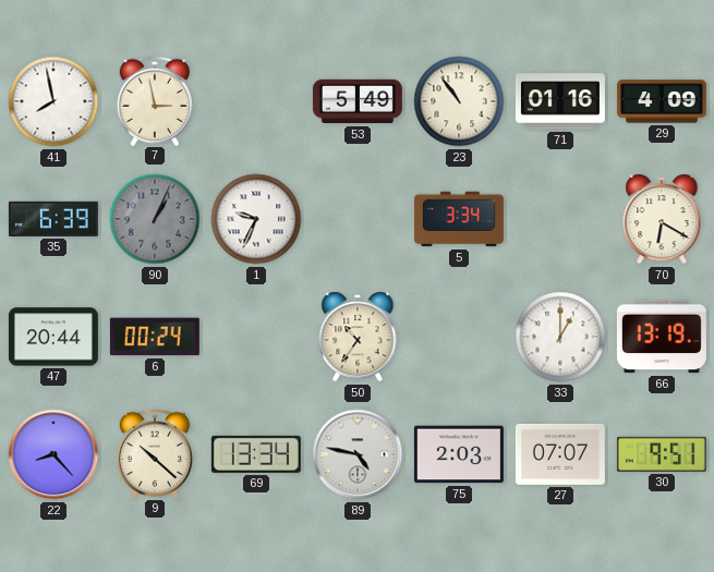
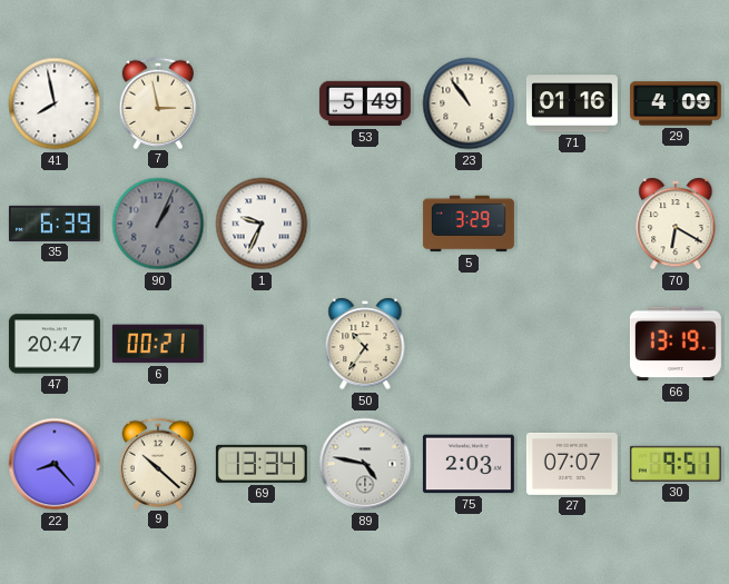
5: 3:34 -> 3:29
47: 20:44 -> 20:47
6: 00:24 -> 00:21
33: 1:00 -> none
